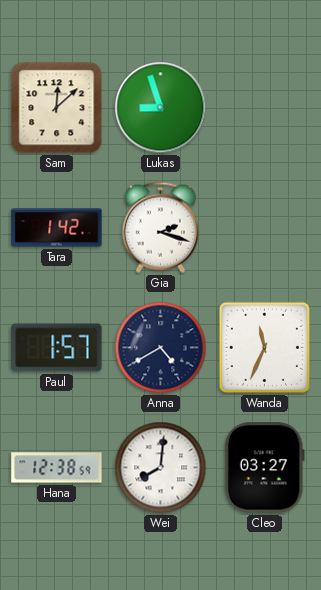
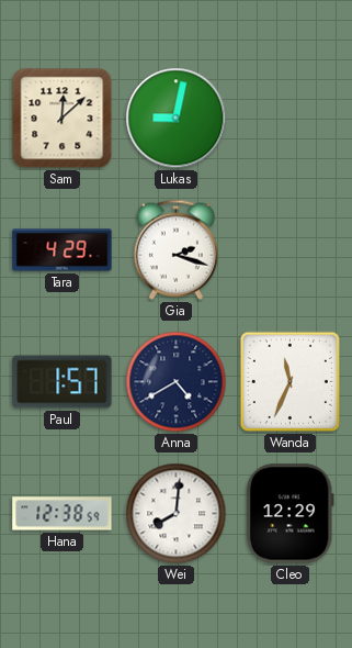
Lukas: 8:57 -> 9:02
Tara: 1:42 -> 4:29
Cleo: 03:27 -> 12:29
